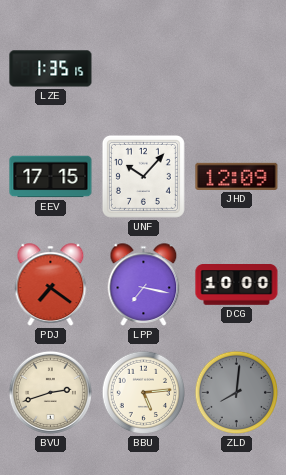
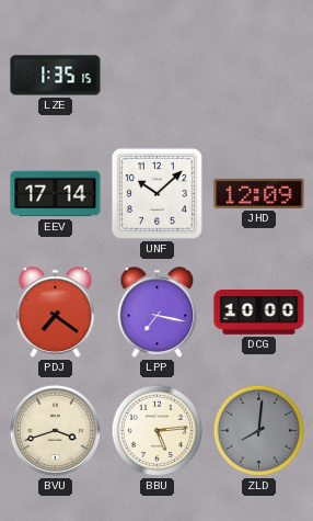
EEV: 17:15 -> 17:14
UNF: 10:07 -> 10:08
BVU: 2:42 -> 3:42
